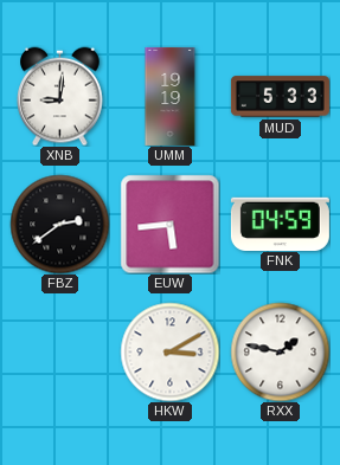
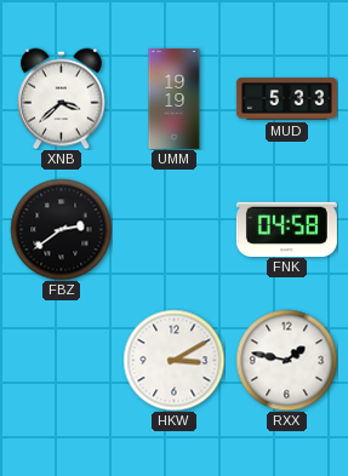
XNB: 9:01 -> 3:38
EUW: 5:44 -> none
FNK: 04:59 -> 04:58
